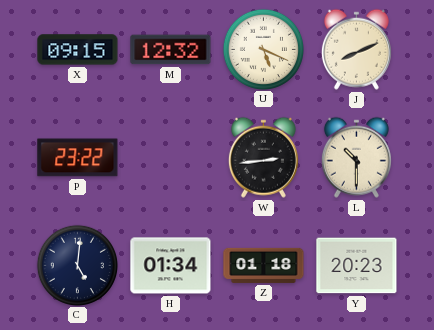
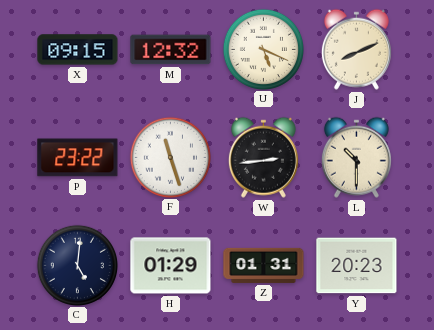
F: none -> 11:27
H: 01:34 -> 01:29
Z: 01:18 -> 01:31
